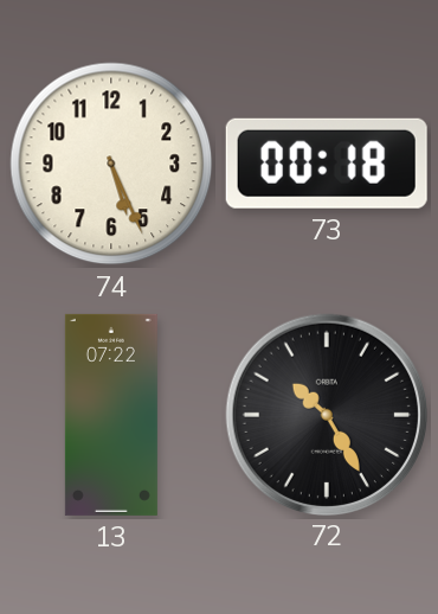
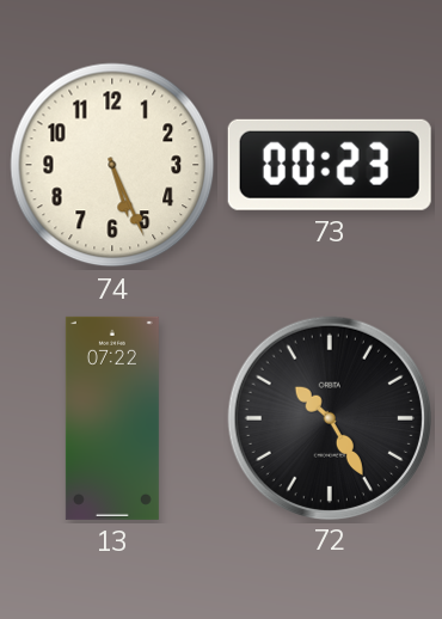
73: 00:18 -> 00:23
